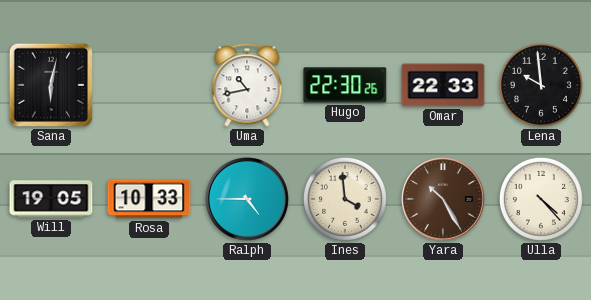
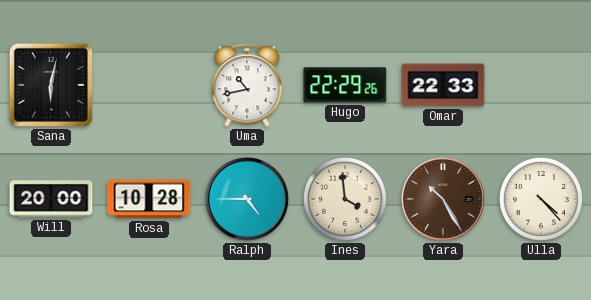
Hugo: 22:30 -> 22:29
Lena: 9:59 -> none
Will: 19:05 -> 20:00
Rosa: 10:33 -> 10:28
